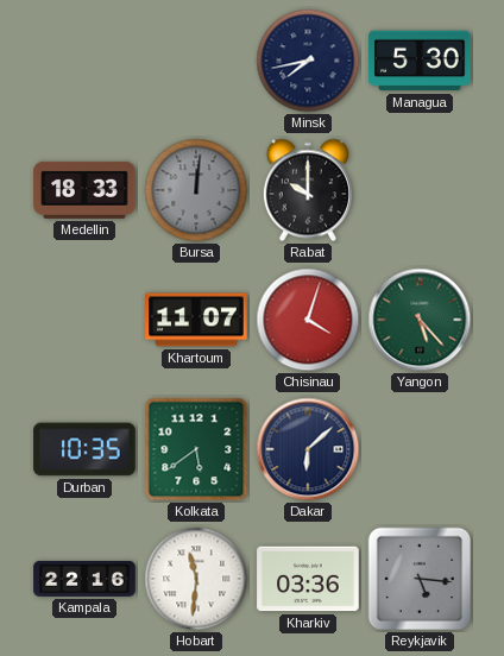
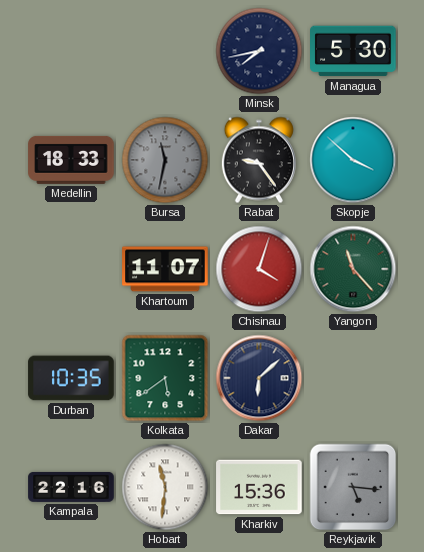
Bursa: 12:01 -> 11:32
Rabat: 10:00 -> 9:24
Skopje: none -> 3:52
Yangon: 5:23 -> 11:23
Kharkiv: 03:36 -> 15:36
